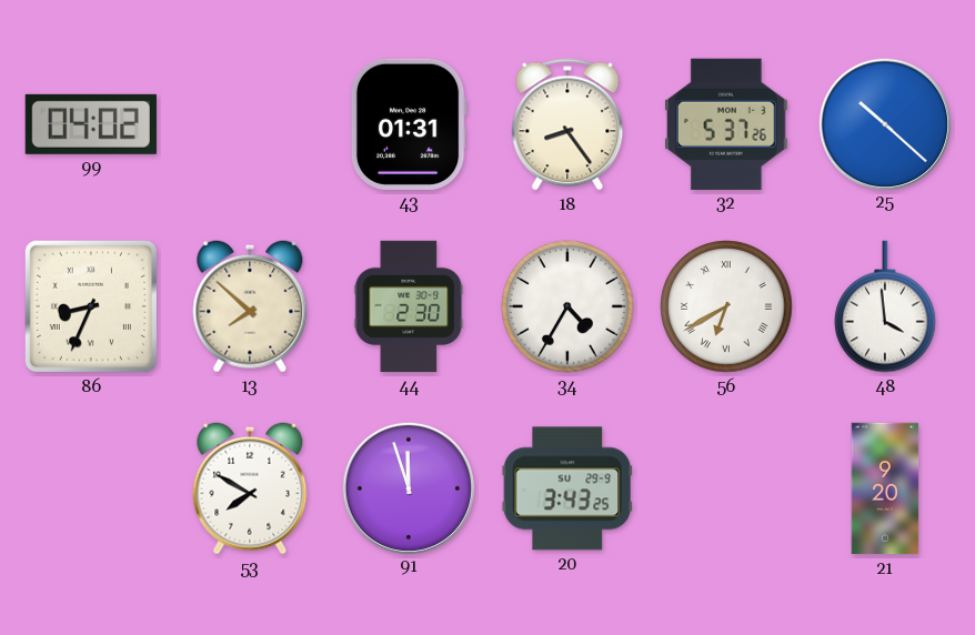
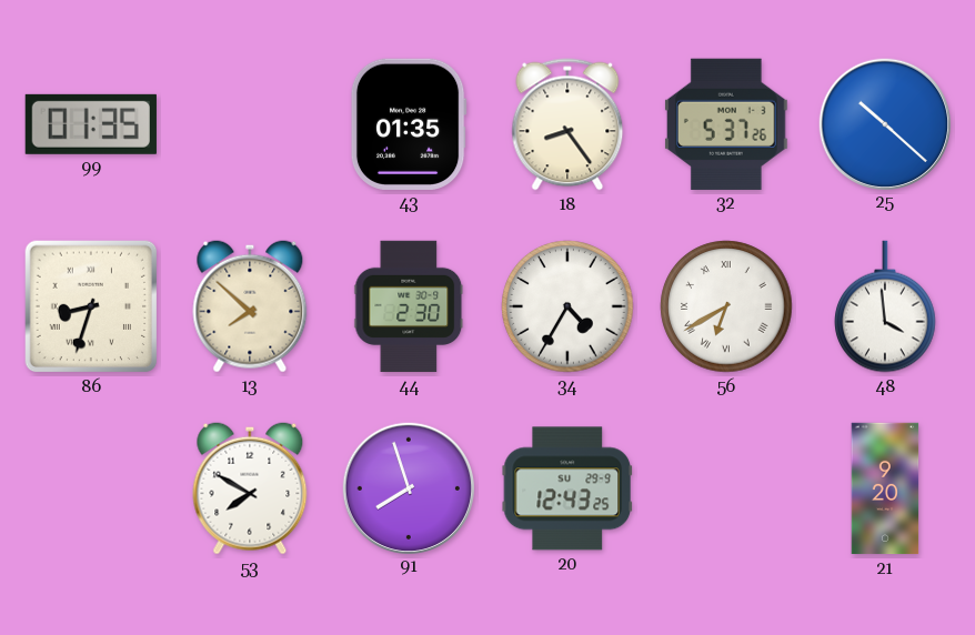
99: 04:02 -> 01:35
43: 01:31 -> 01:35
86: 8:34 -> 8:33
91: 11:57 -> 7:57
20: 3:43 -> 12:43
